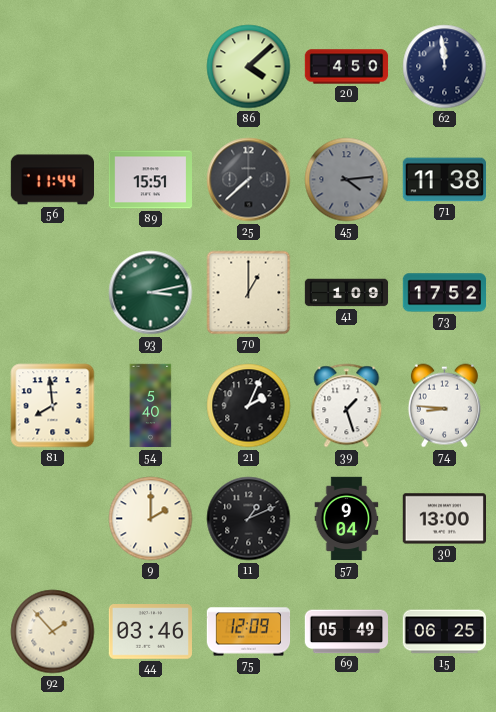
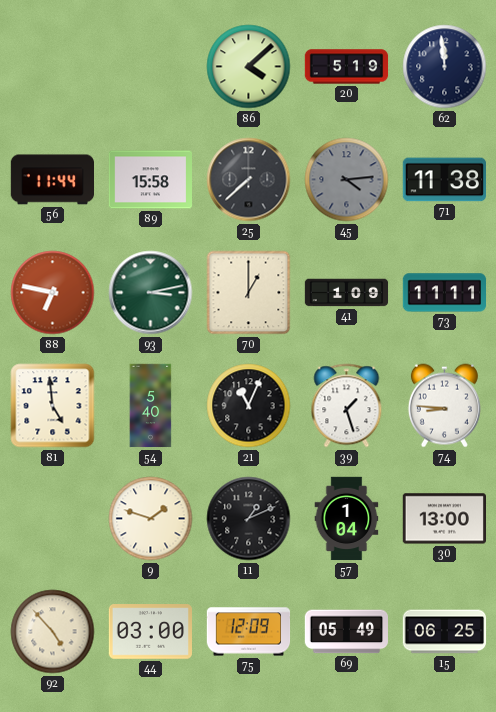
20: 4:50 -> 5:19
89: 15:51 -> 15:58
88: none -> 6:47
73: 17:52 -> 11:11
81: 7:59 -> 4:59
21: 2:04 -> 11:04
9: 2:00 -> 1:48
57: 9:04 -> 1:04
92: 1:53 -> 4:53
44: 03:46 -> 03:00
